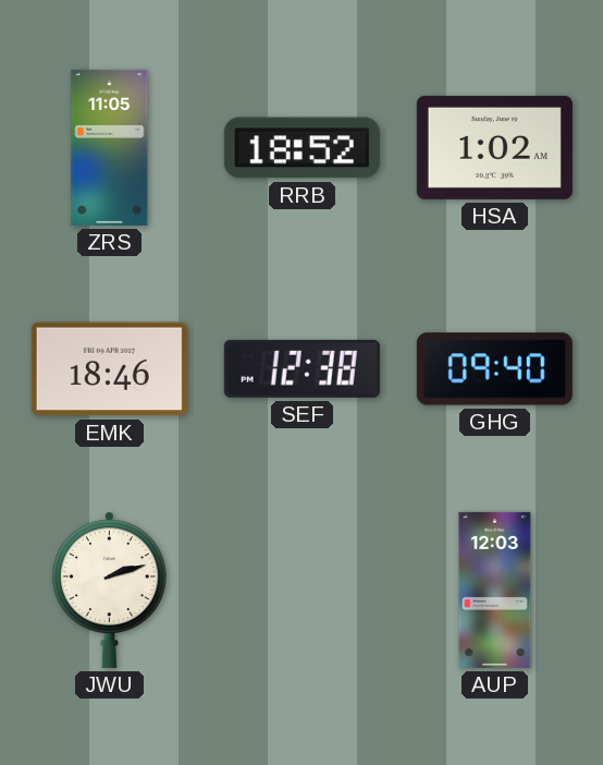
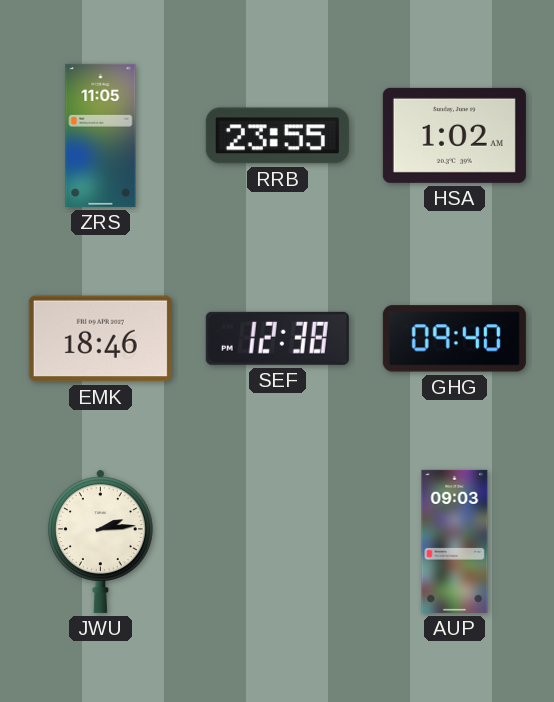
RRB: 18:52 -> 23:55
JWU: 2:12 -> 2:14
AUP: 12:03 -> 09:03
